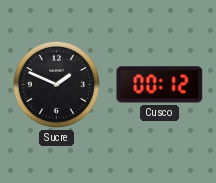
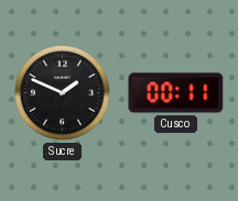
Cusco: 00:12 -> 00:11
